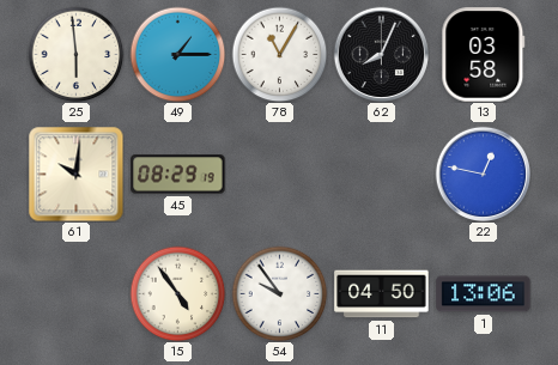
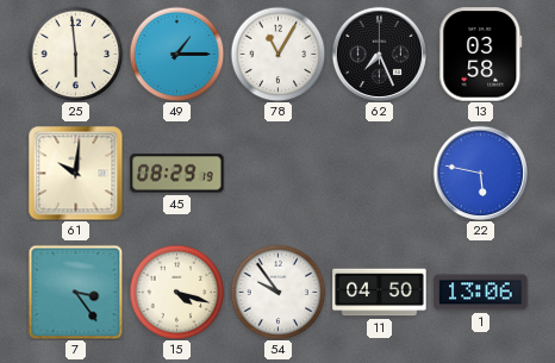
62: 8:04 -> 7:26
22: 12:47 -> 5:47
7: none -> 3:24
15: 4:54 -> 4:18
